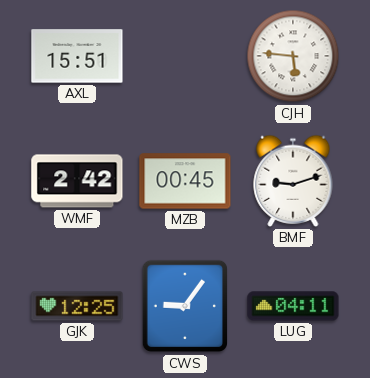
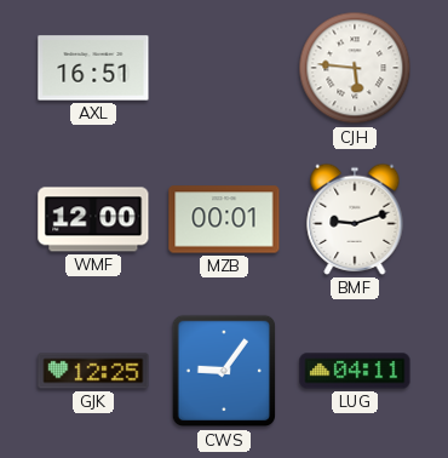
AXL: 15:51 -> 16:51
WMF: 2:42 -> 12:00
MZB: 00:45 -> 00:01
